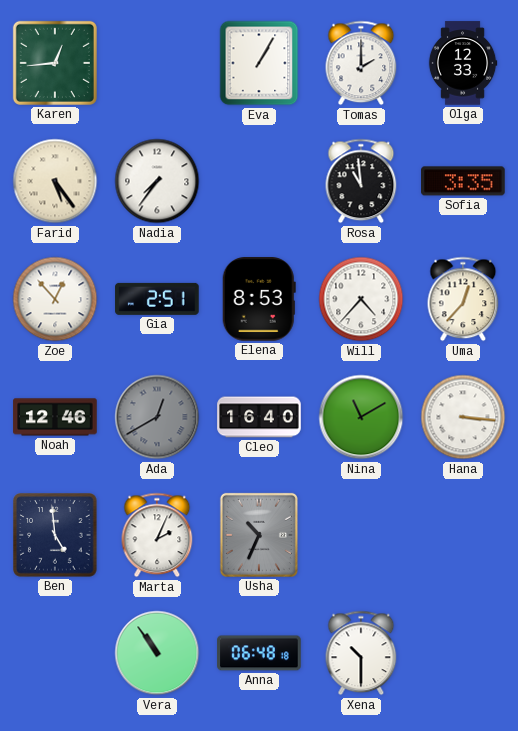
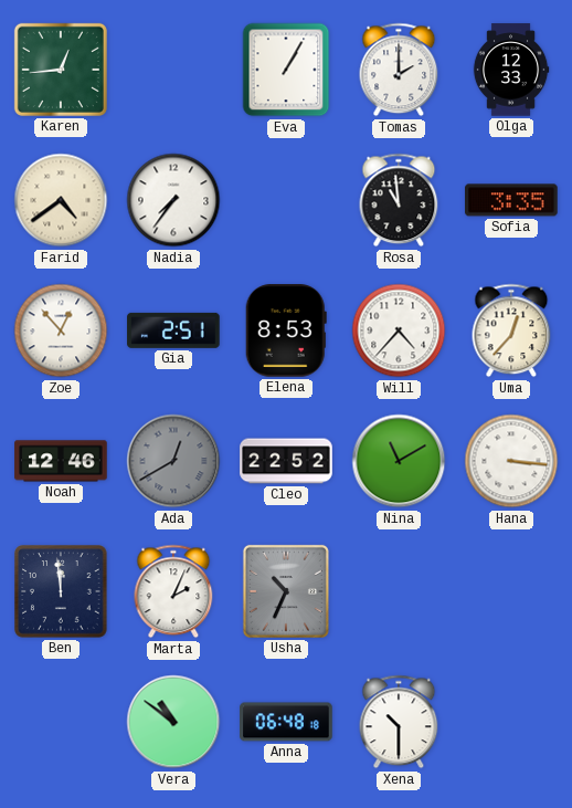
Farid: 5:24 -> 4:39
Cleo: 16:40 -> 22:52
Ben: 4:59 -> 11:59
Vera: 10:54 -> 10:51
